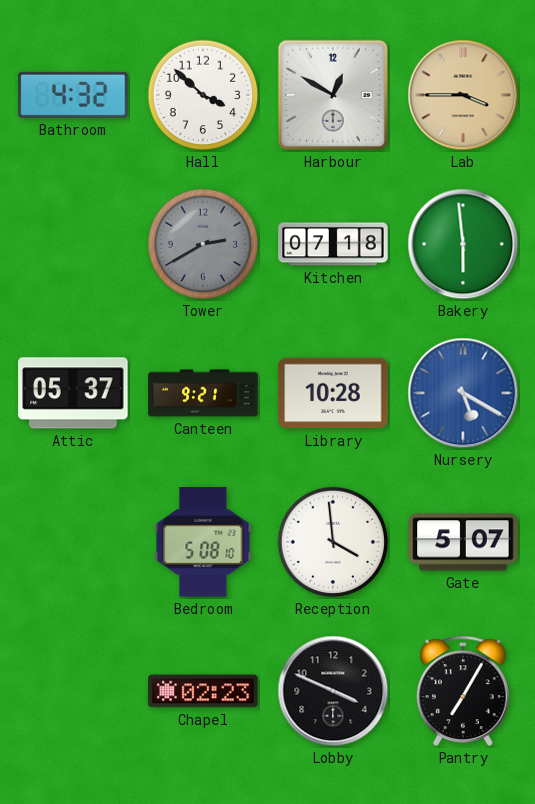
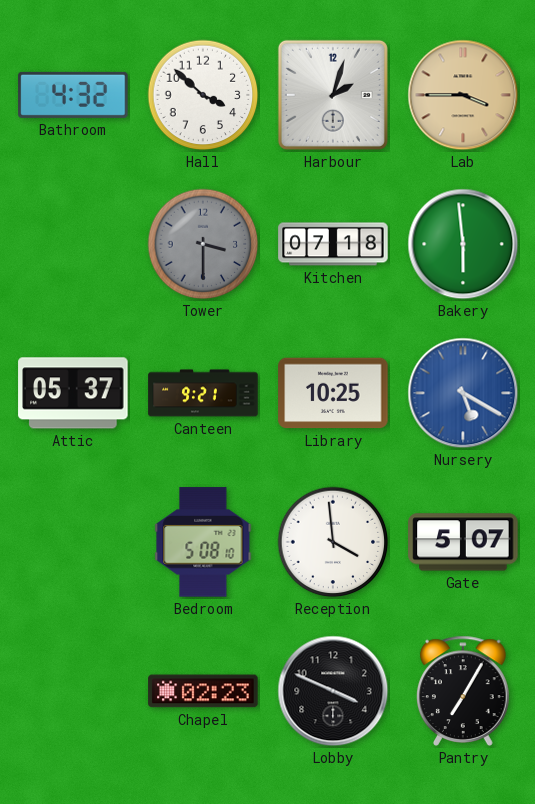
Harbour: 12:50 -> 2:03
Tower: 2:40 -> 3:30
Library: 10:28 -> 10:25
